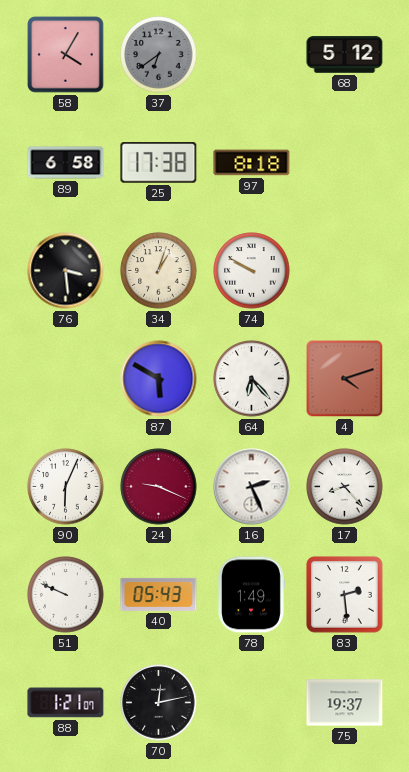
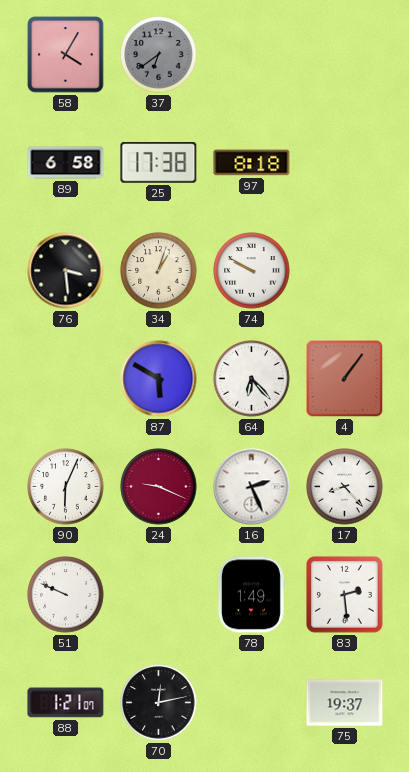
68: 5:12 -> none
4: 4:12 -> 1:06
40: 05:43 -> none
